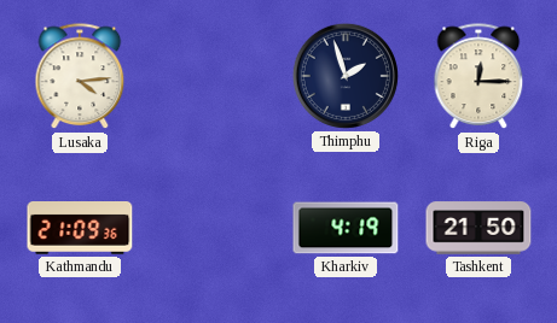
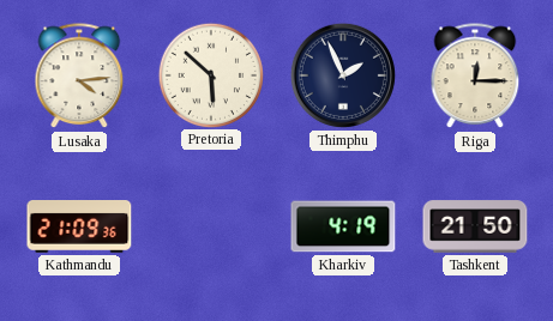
Pretoria: none -> 5:52
Thimphu: 1:57 -> 1:56
